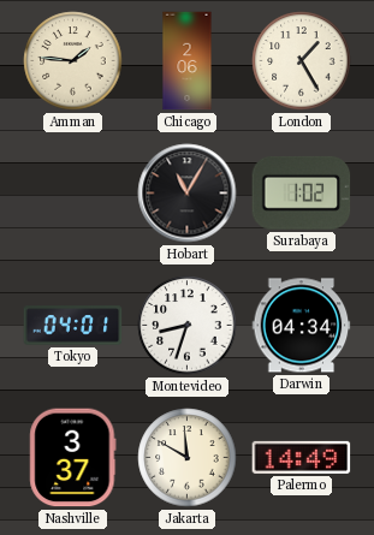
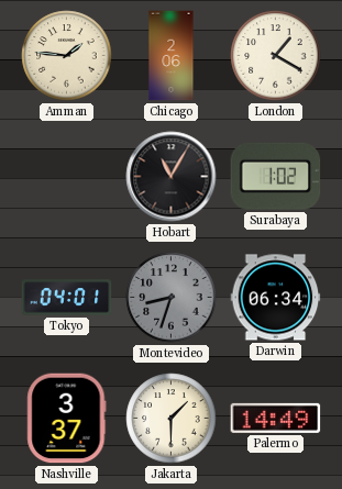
London: 1:25 -> 1:20
Montevideo dial: white -> grey
Darwin: 04:34 -> 06:34
Jakarta: 11:50 -> 1:30
